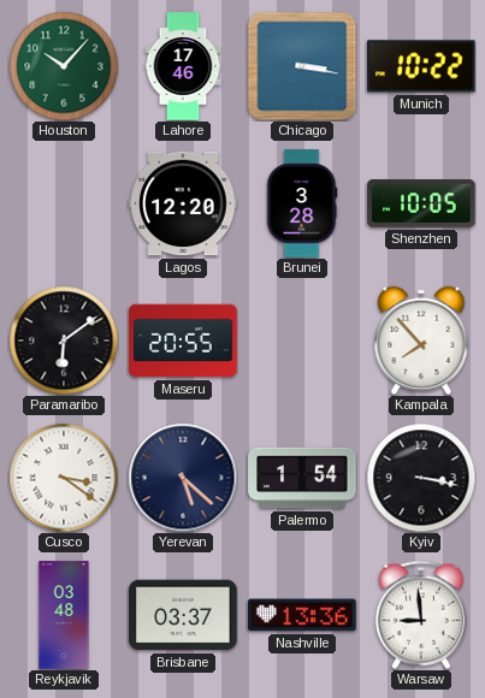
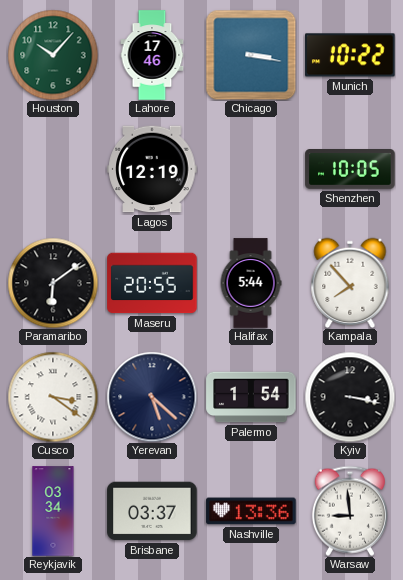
Lagos: 12:20 -> 12:19
Brunei: 3:28 -> none
Halifax: none -> 5:44
Reykjavik: 03:48 -> 03:34
